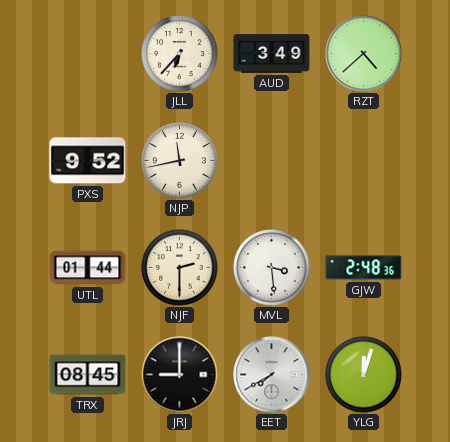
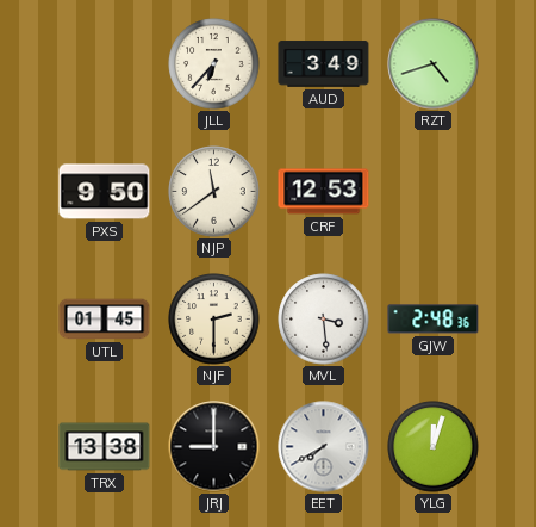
RZT: 4:38 -> 4:42
PXS: 9:52 -> 9:50
NJP: 11:43 -> 11:39
CRF: none -> 12:53
UTL: 01:44 -> 01:45
TRX: 08:45 -> 13:38
